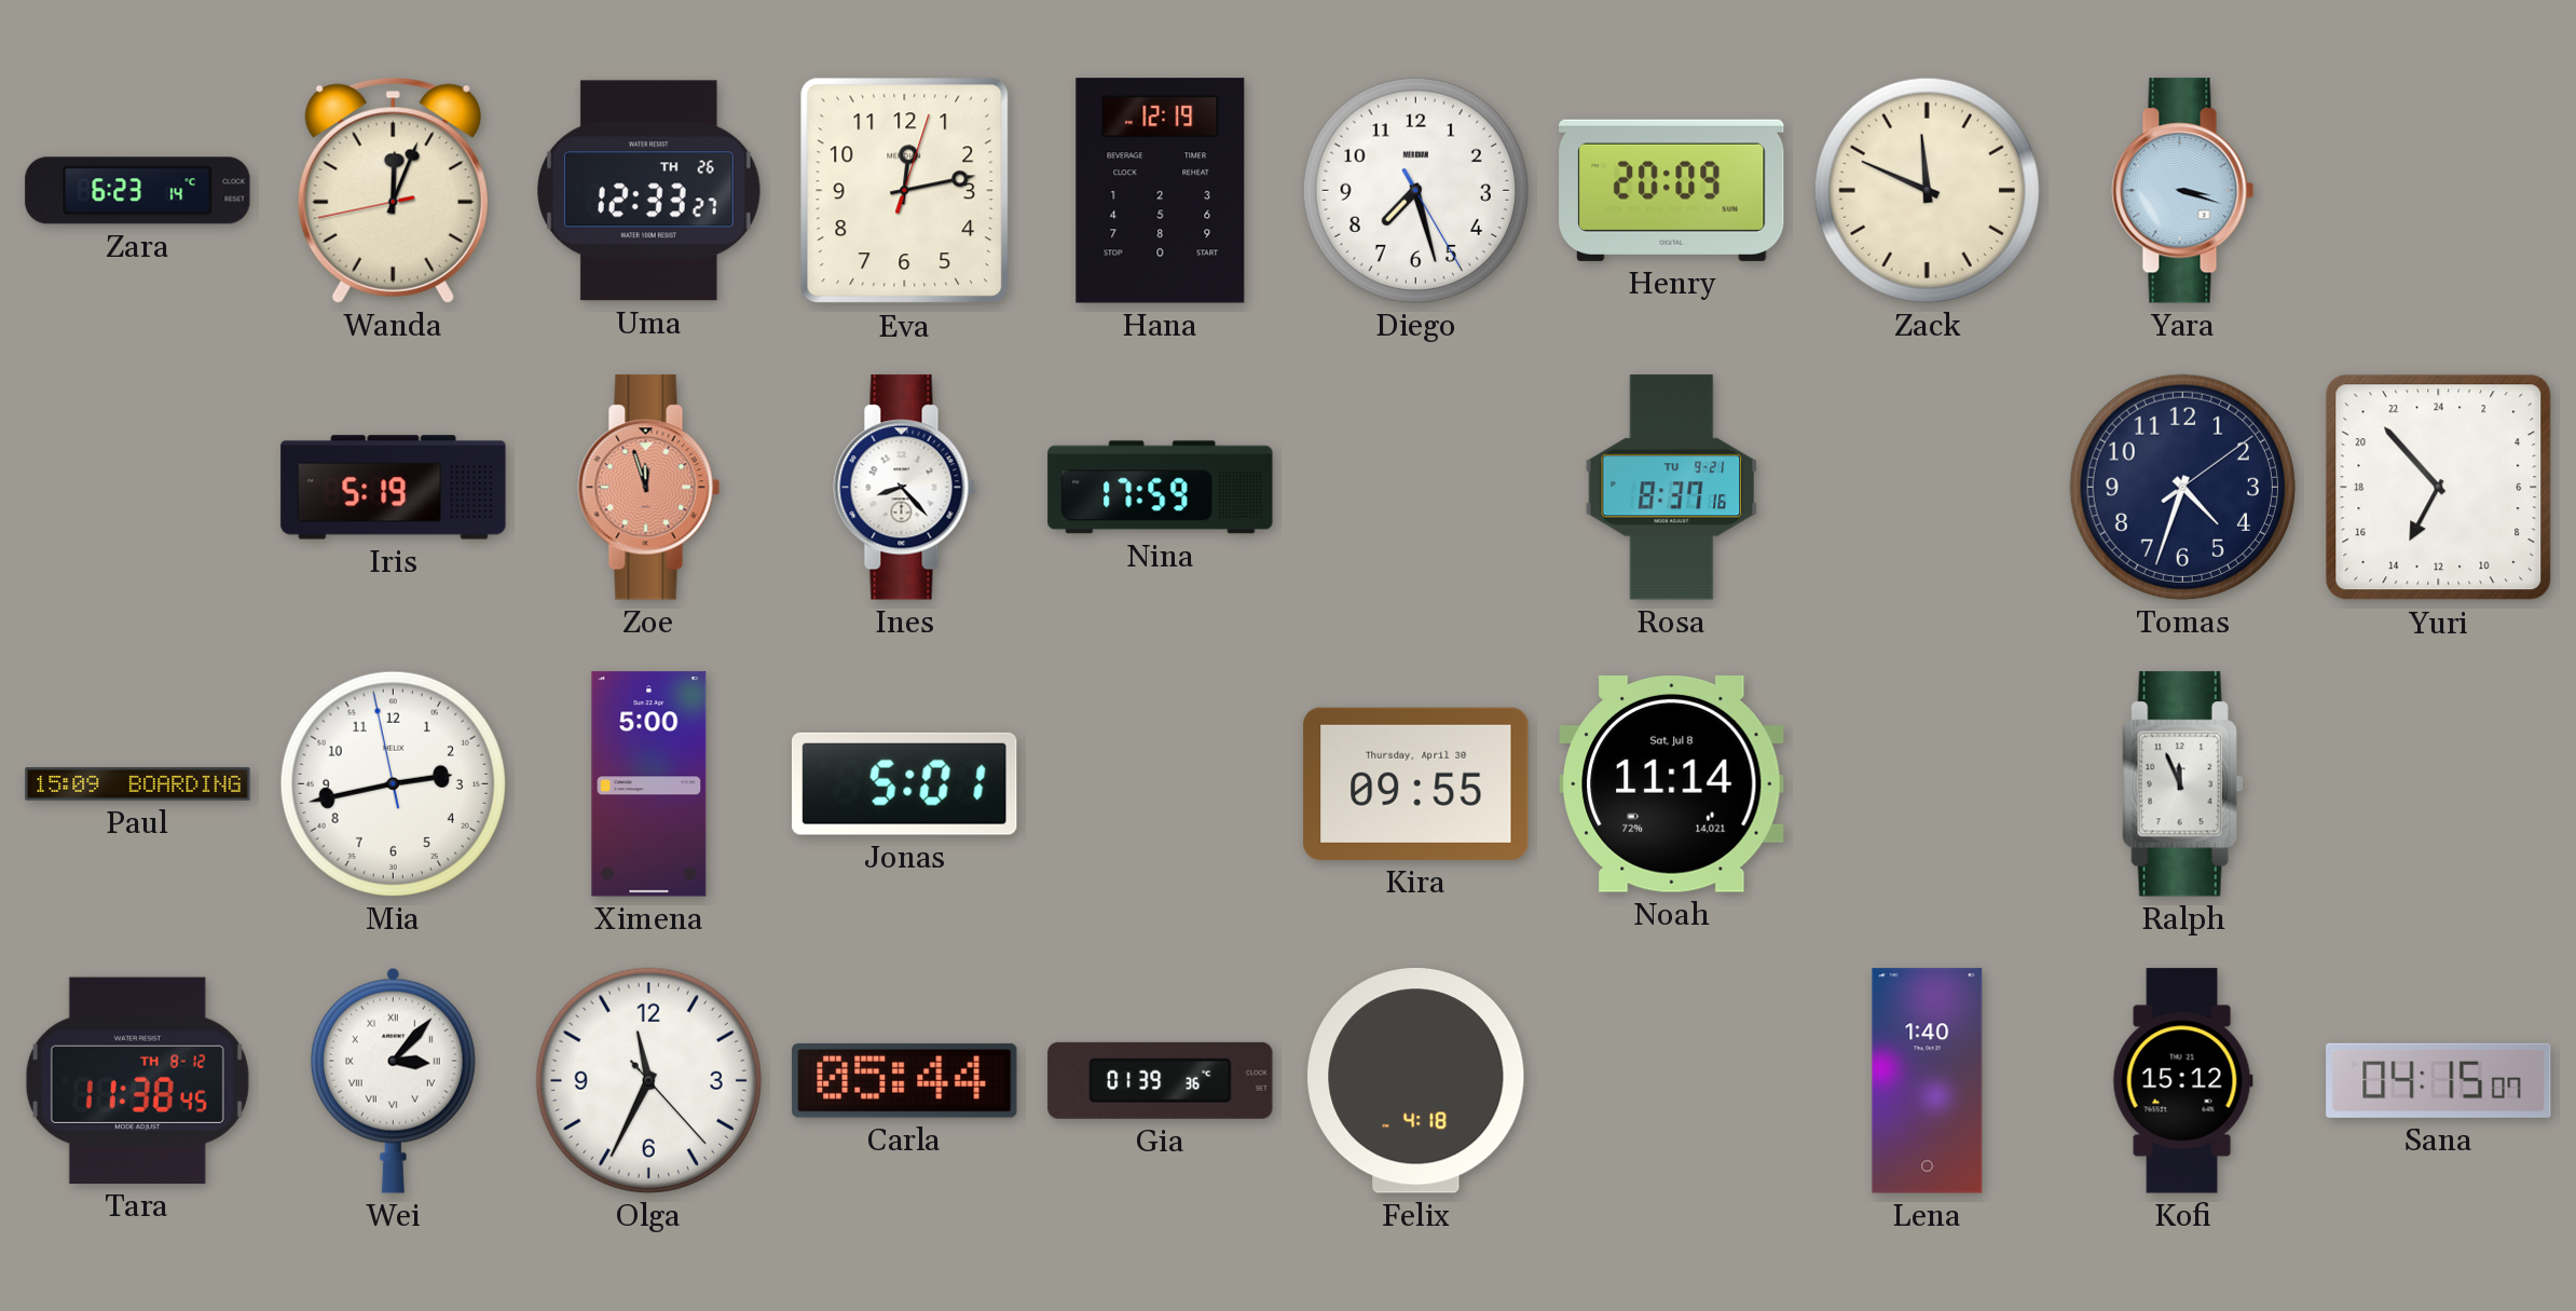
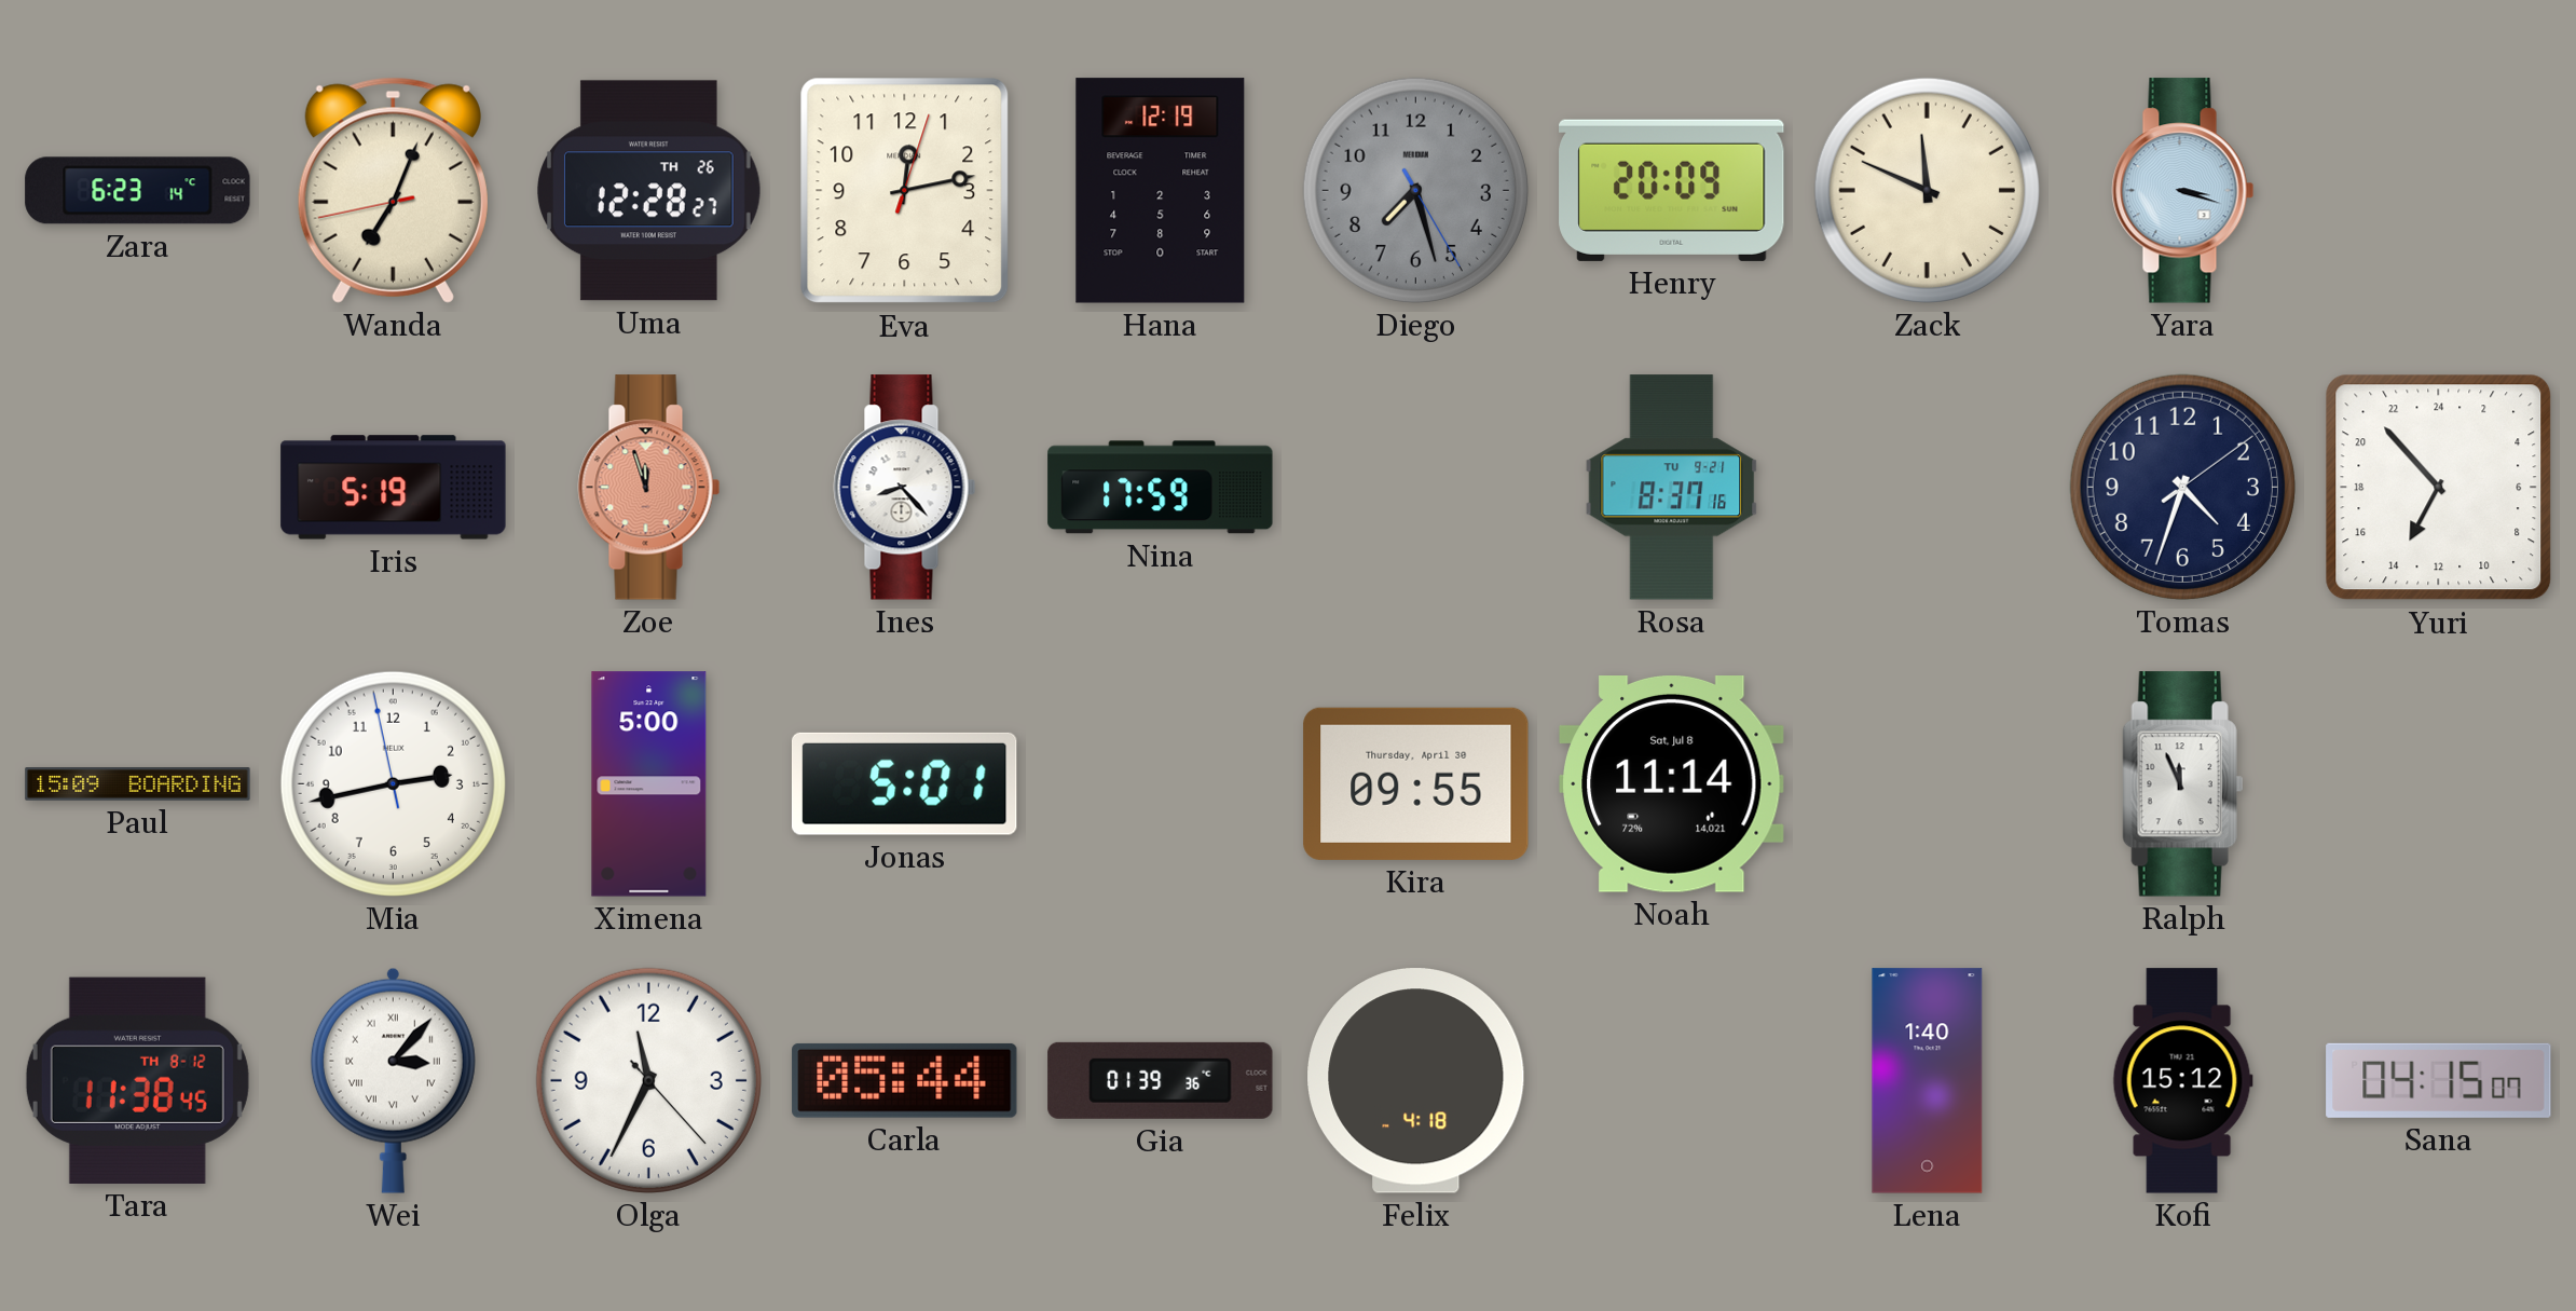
Wanda: 12:03 -> 7:03
Uma: 12:33 -> 12:28
Diego dial: white -> grey
